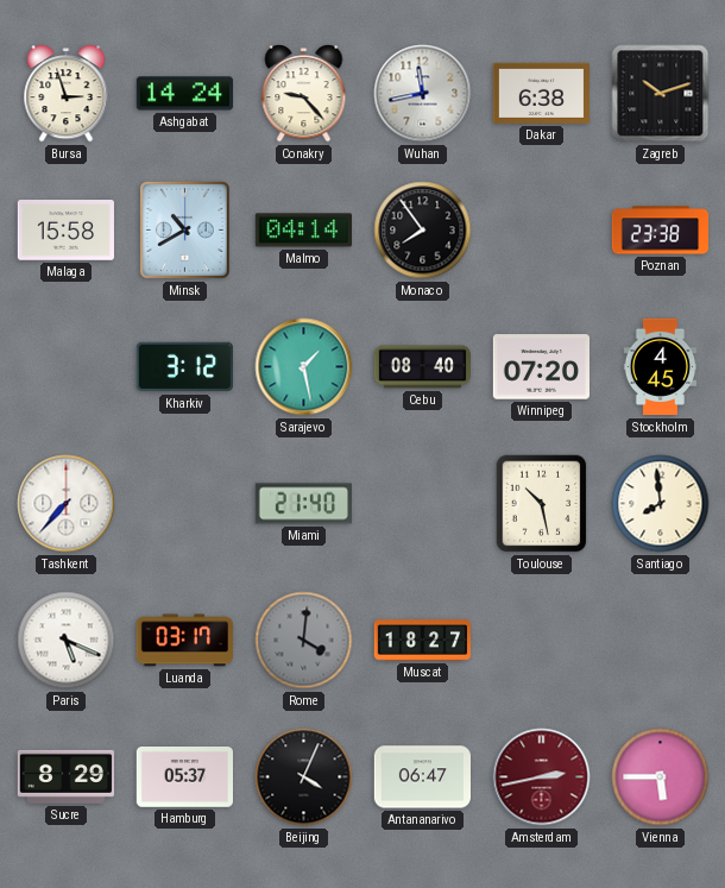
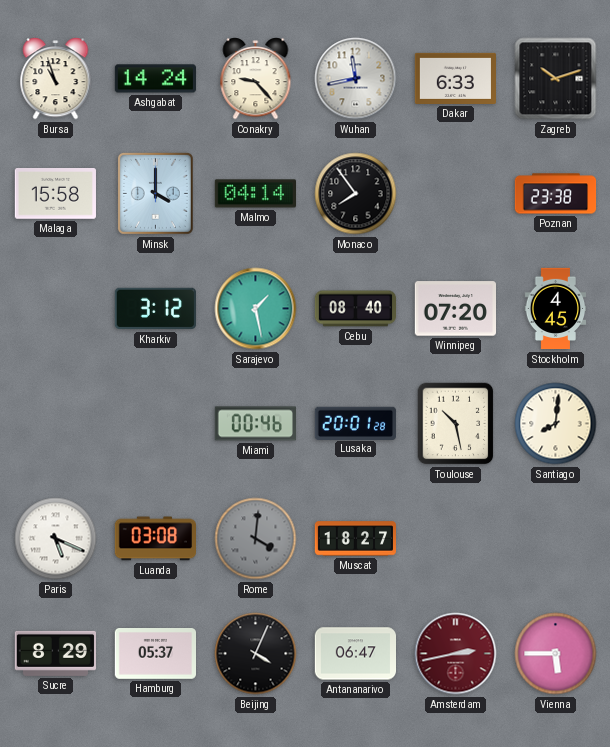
Bursa: 2:57 -> 10:57
Dakar: 6:38 -> 6:33
Minsk: 10:40 -> 4:00
Tashkent: 7:37 -> none
Miami: 21:40 -> 00:46
Lusaka: none -> 20:01
Santiago: 7:59 -> 8:01
Luanda: 03:17 -> 03:08
